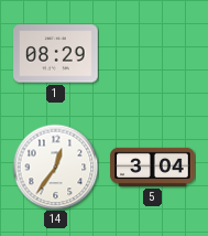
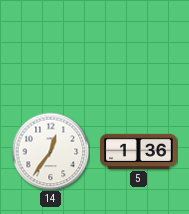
1: 08:29 -> none
5: 3:04 -> 1:36
